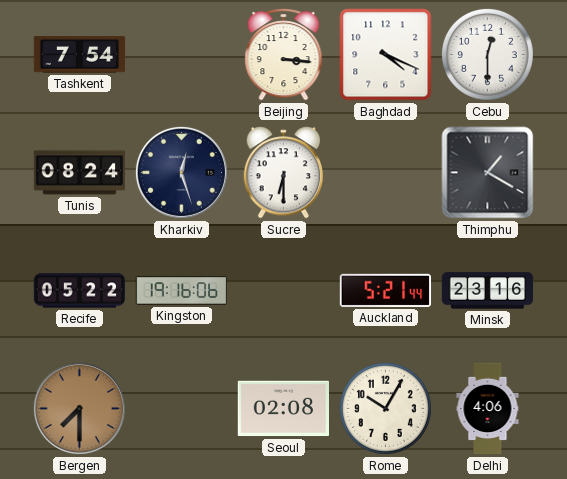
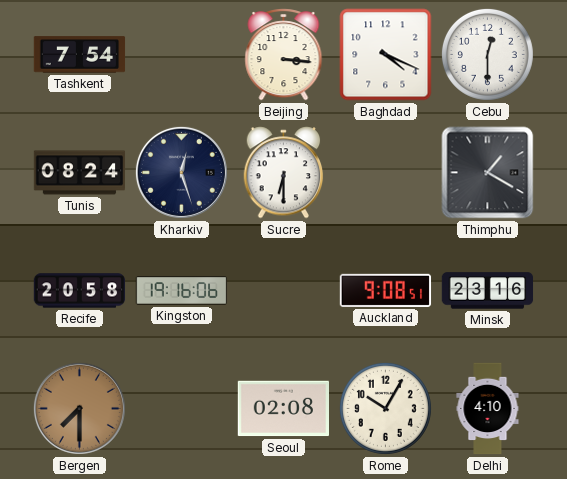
Recife: 05:22 -> 20:58
Auckland: 5:21 -> 9:08
Delhi: 4:06 -> 4:10
